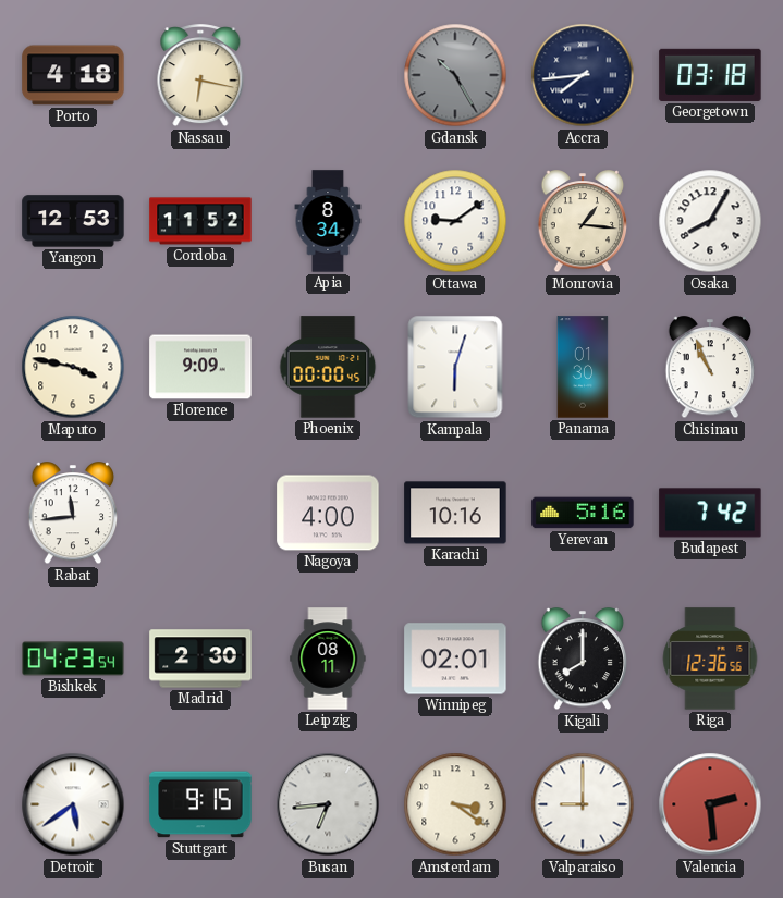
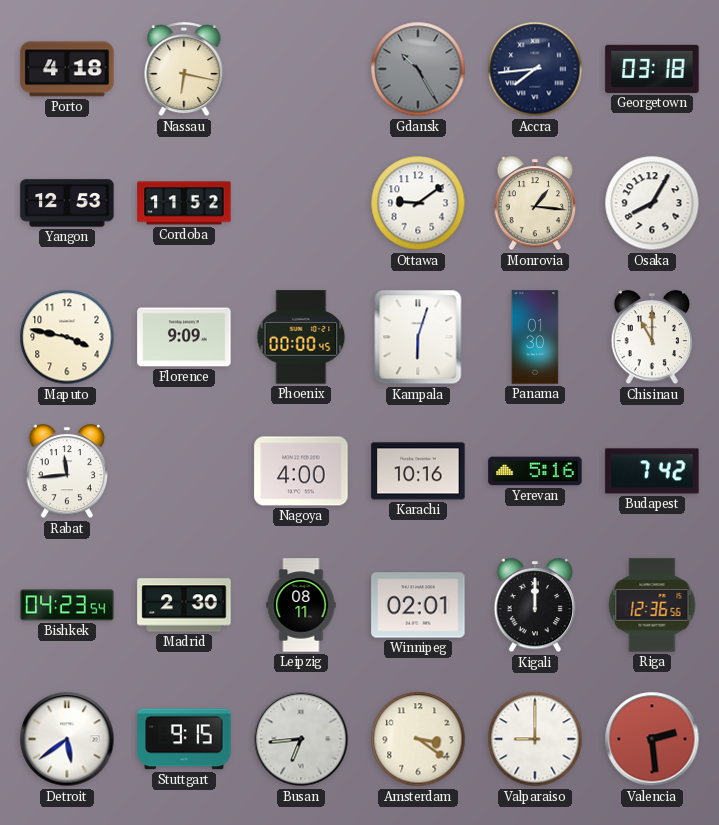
Apia: 8:34 -> none
Chisinau: 10:56 -> 11:00
Kigali: 8:00 -> 12:00
